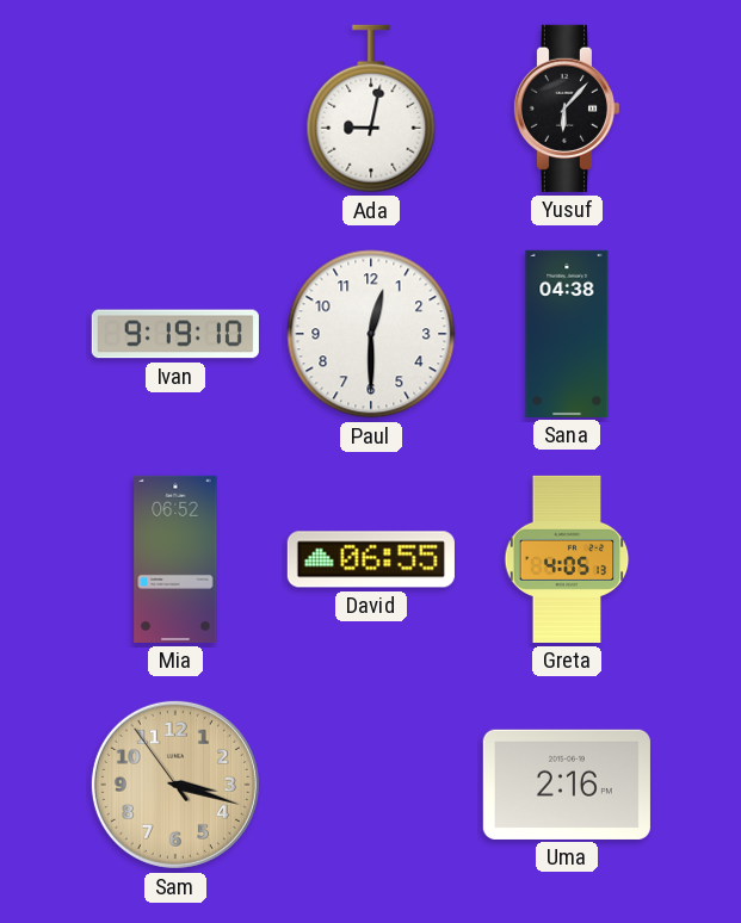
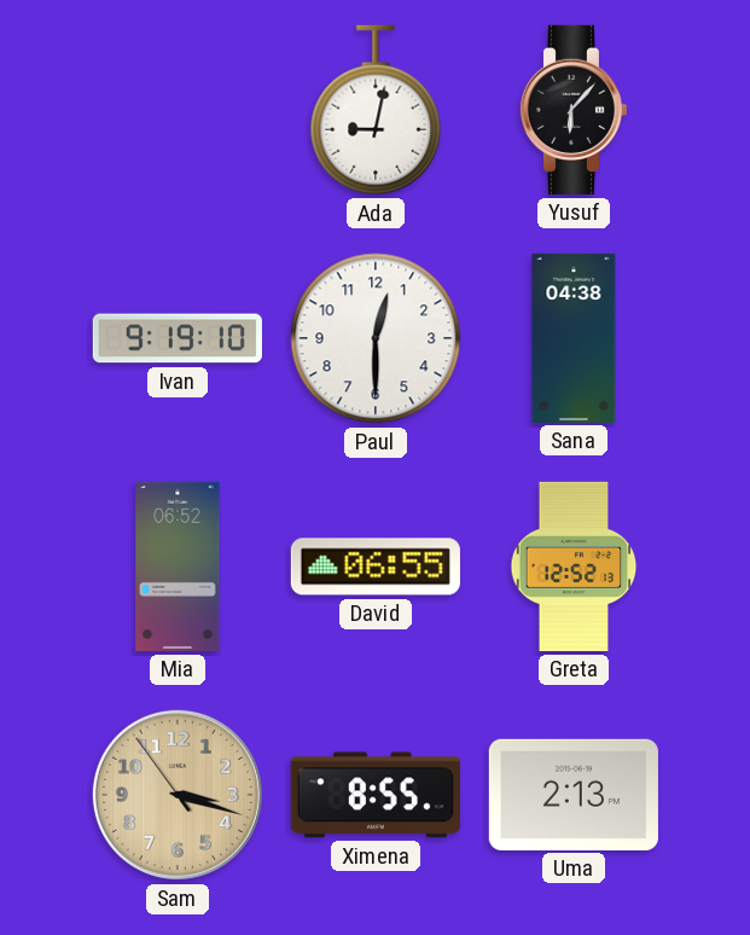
Greta: 4:05 -> 12:52
Ximena: none -> 8:55
Uma: 2:16 -> 2:13
